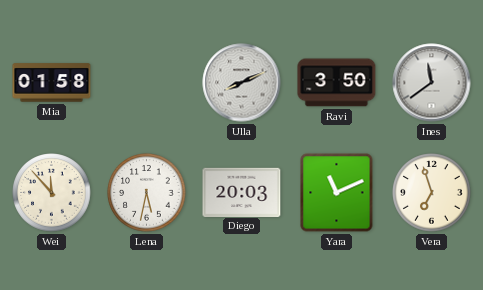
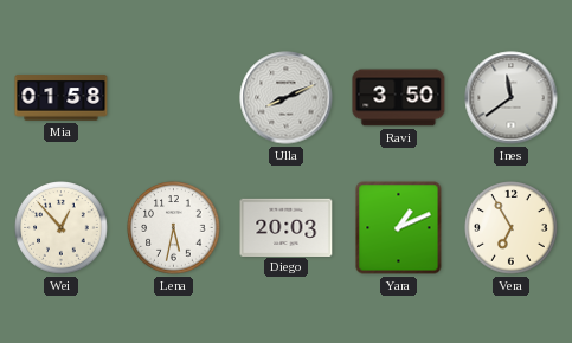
Wei: 11:53 -> 12:53
Yara: 11:11 -> 1:11
Vera: 6:57 -> 6:55
